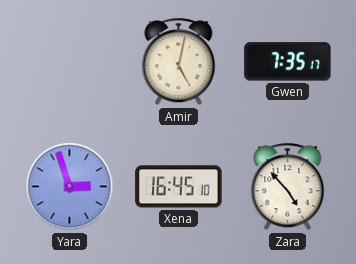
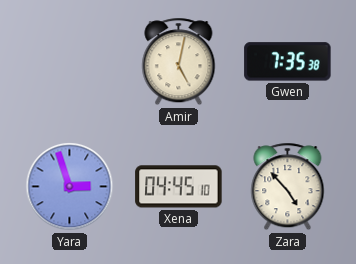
Gwen: 7:35:17 -> 7:35:38
Xena: 16:45 -> 04:45
